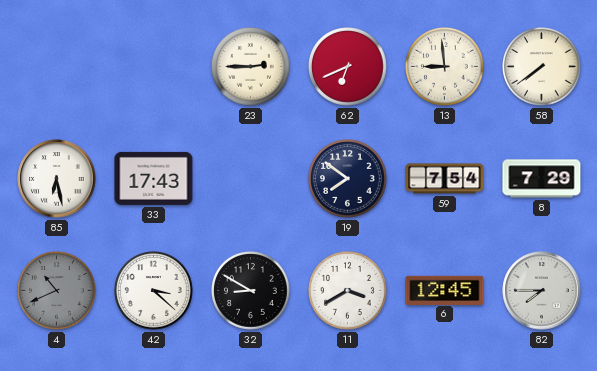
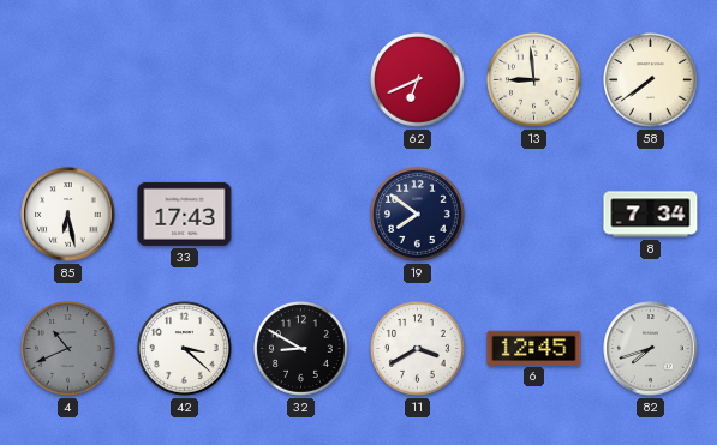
23: 2:45 -> none
59: 7:54 -> none
8: 7:29 -> 7:34
82: 7:45 -> 7:42
